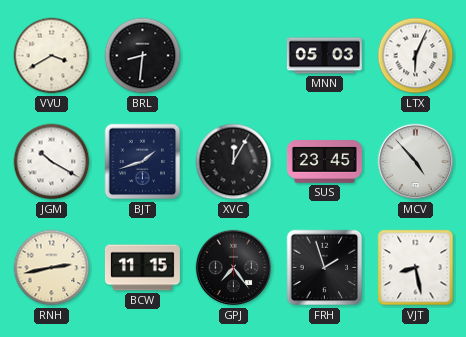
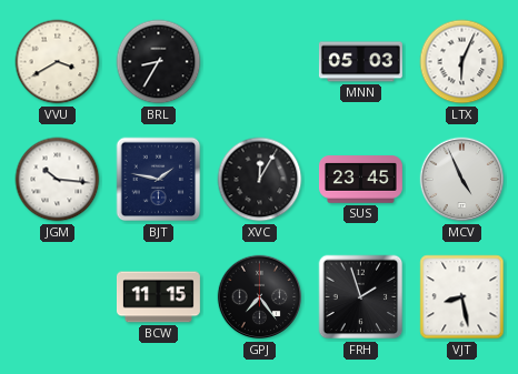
BRL: 8:31 -> 8:35
JGM: 10:20 -> 10:16
BJT: 1:42 -> 1:47
MCV: 4:53 -> 4:56
RNH: 2:43 -> none
